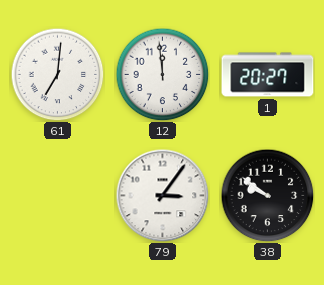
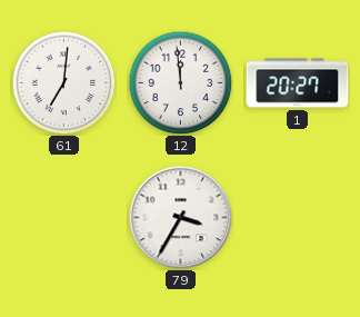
79: 3:06 -> 3:35
38: 9:51 -> none
